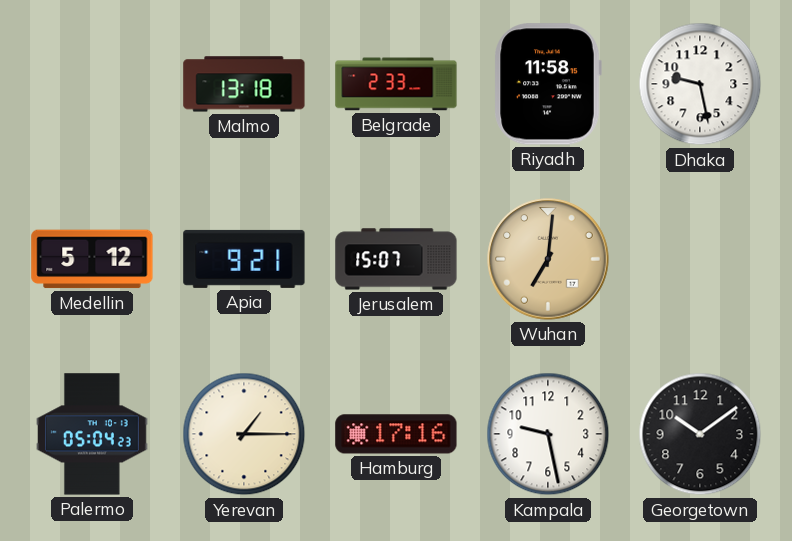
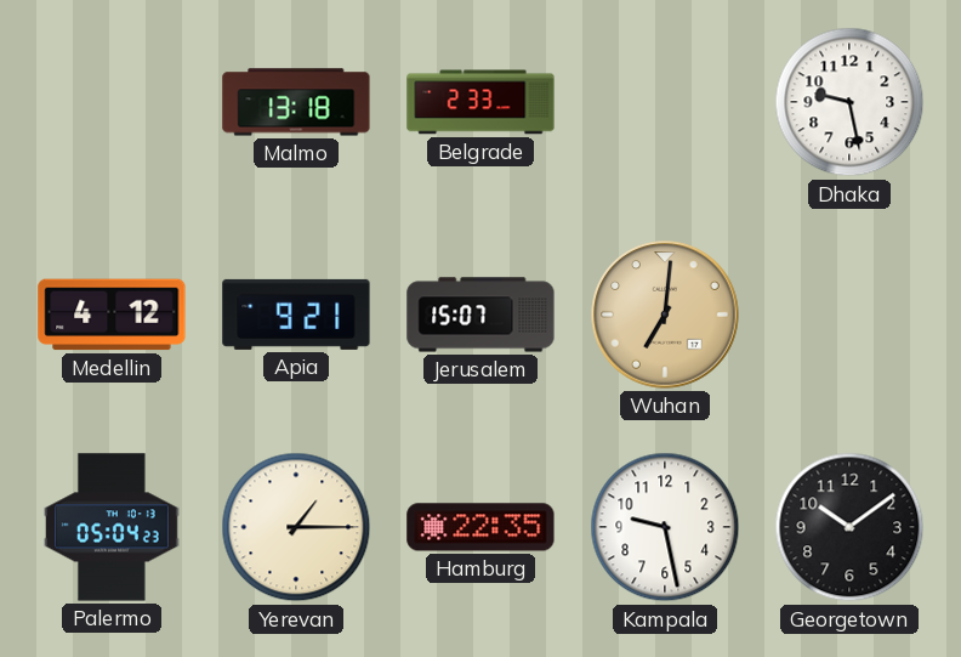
Riyadh: 11:58 -> none
Medellin: 5:12 -> 4:12
Hamburg: 17:16 -> 22:35
